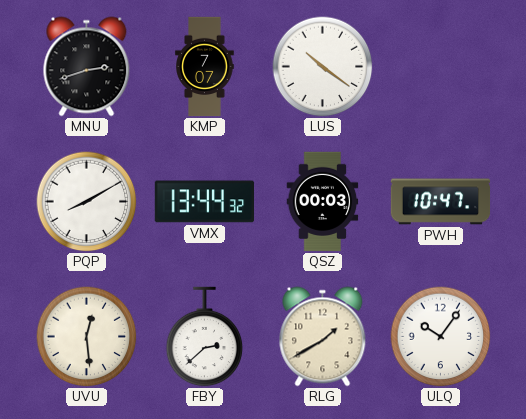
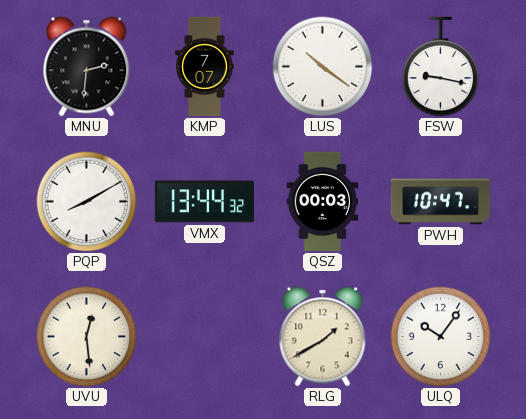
MNU: 2:42 -> 2:31
FSW: none -> 9:17
FBY: 2:38 -> none
